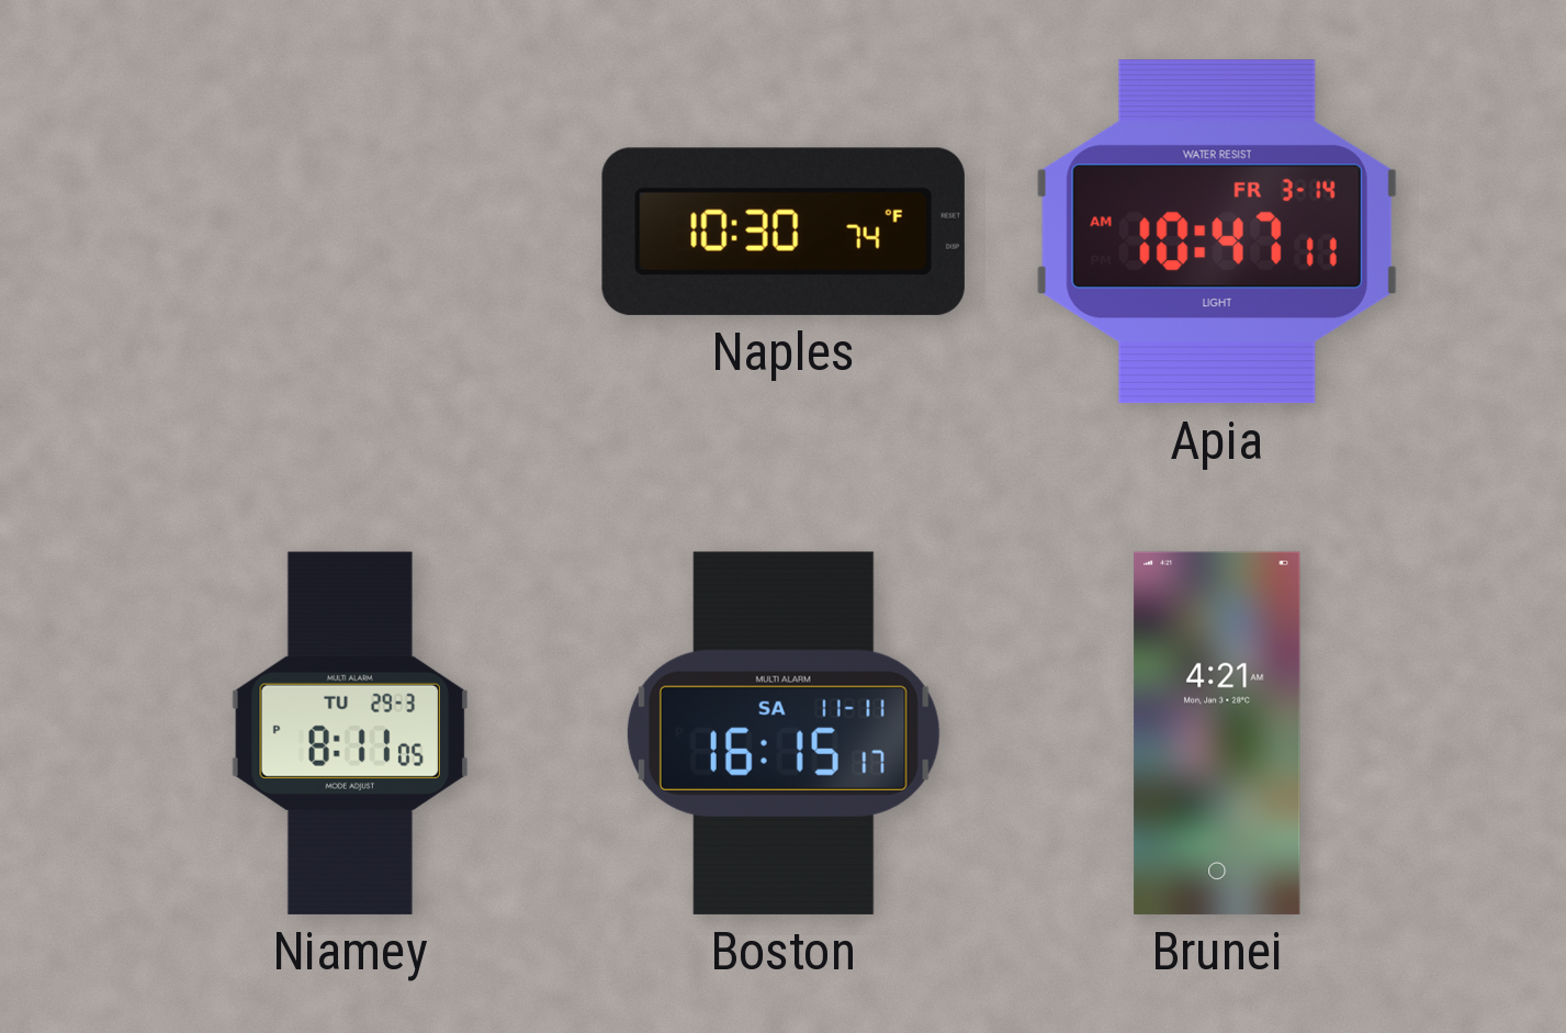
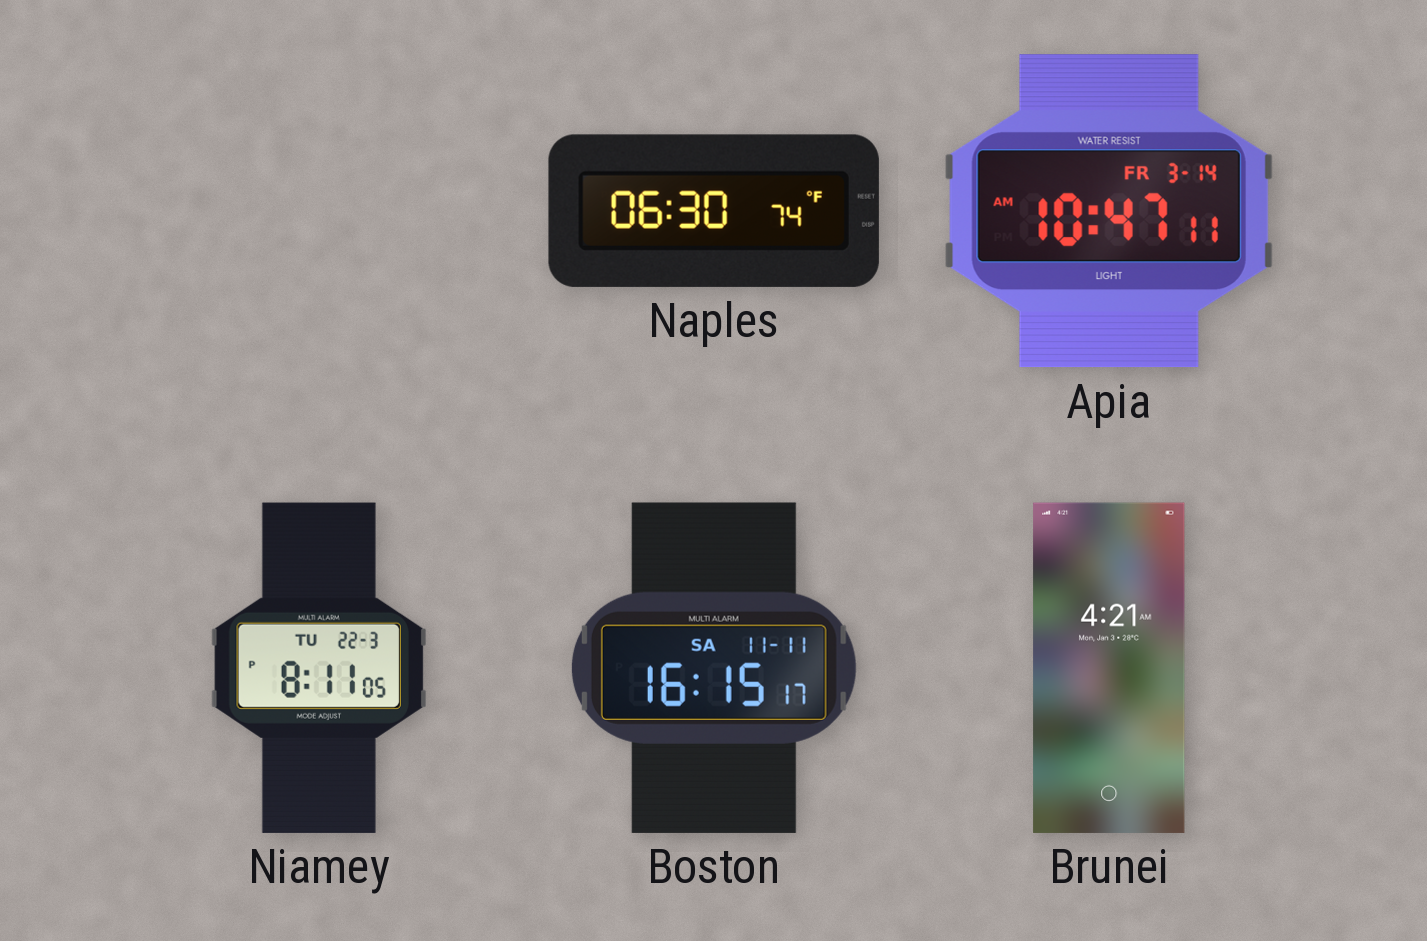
Naples: 10:30 -> 06:30
Niamey date: TU 29-3 -> TU 22-3
